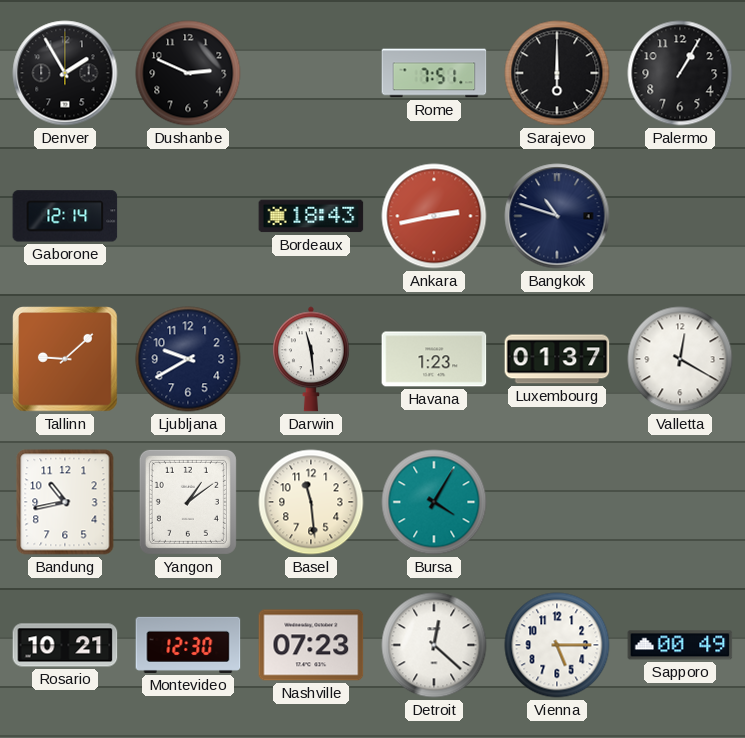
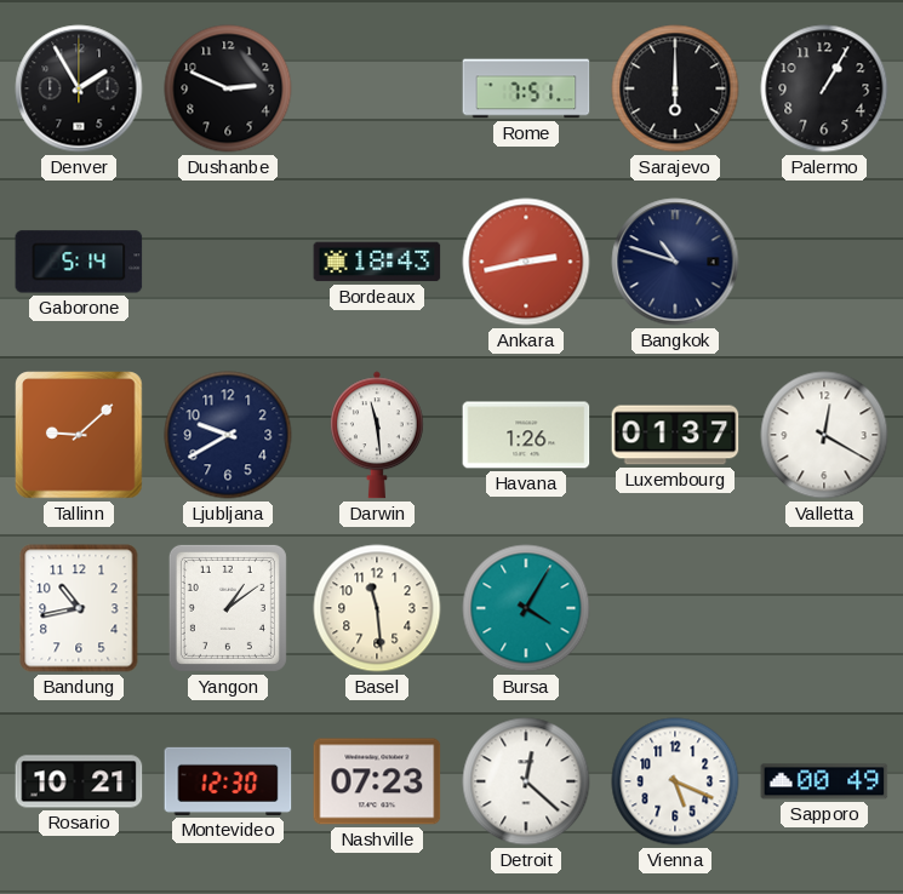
Gaborone: 12:14 -> 5:14
Havana: 1:23 -> 1:26
Vienna: 5:15 -> 5:19
